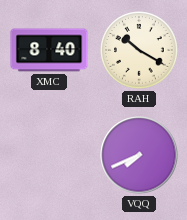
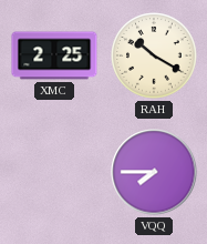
XMC: 8:40 -> 2:25
VQQ: 7:41 -> 7:45
